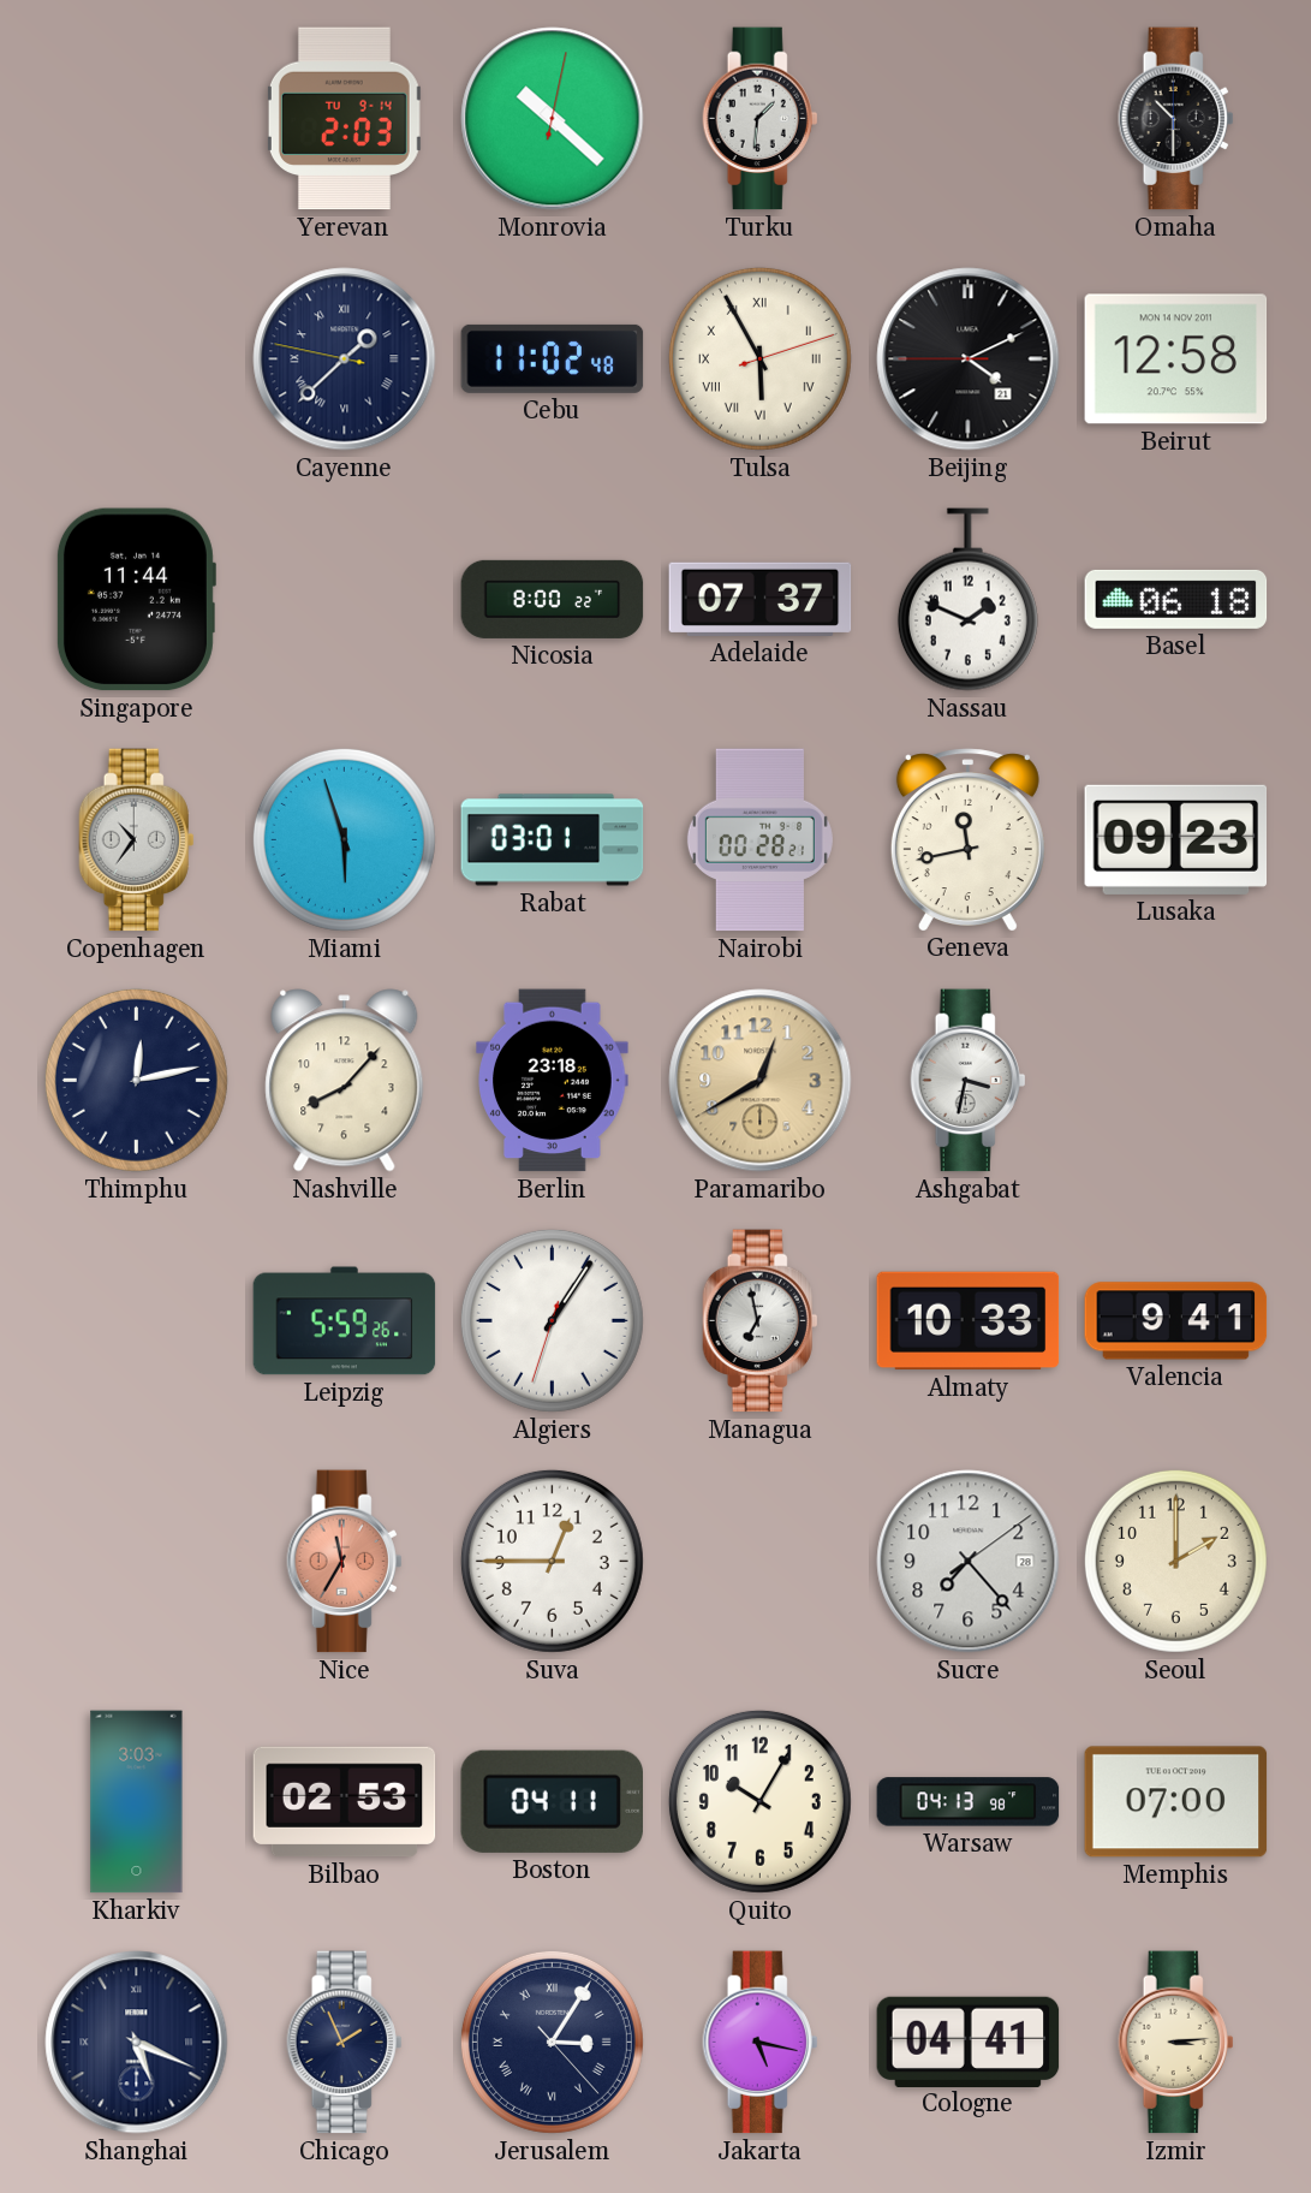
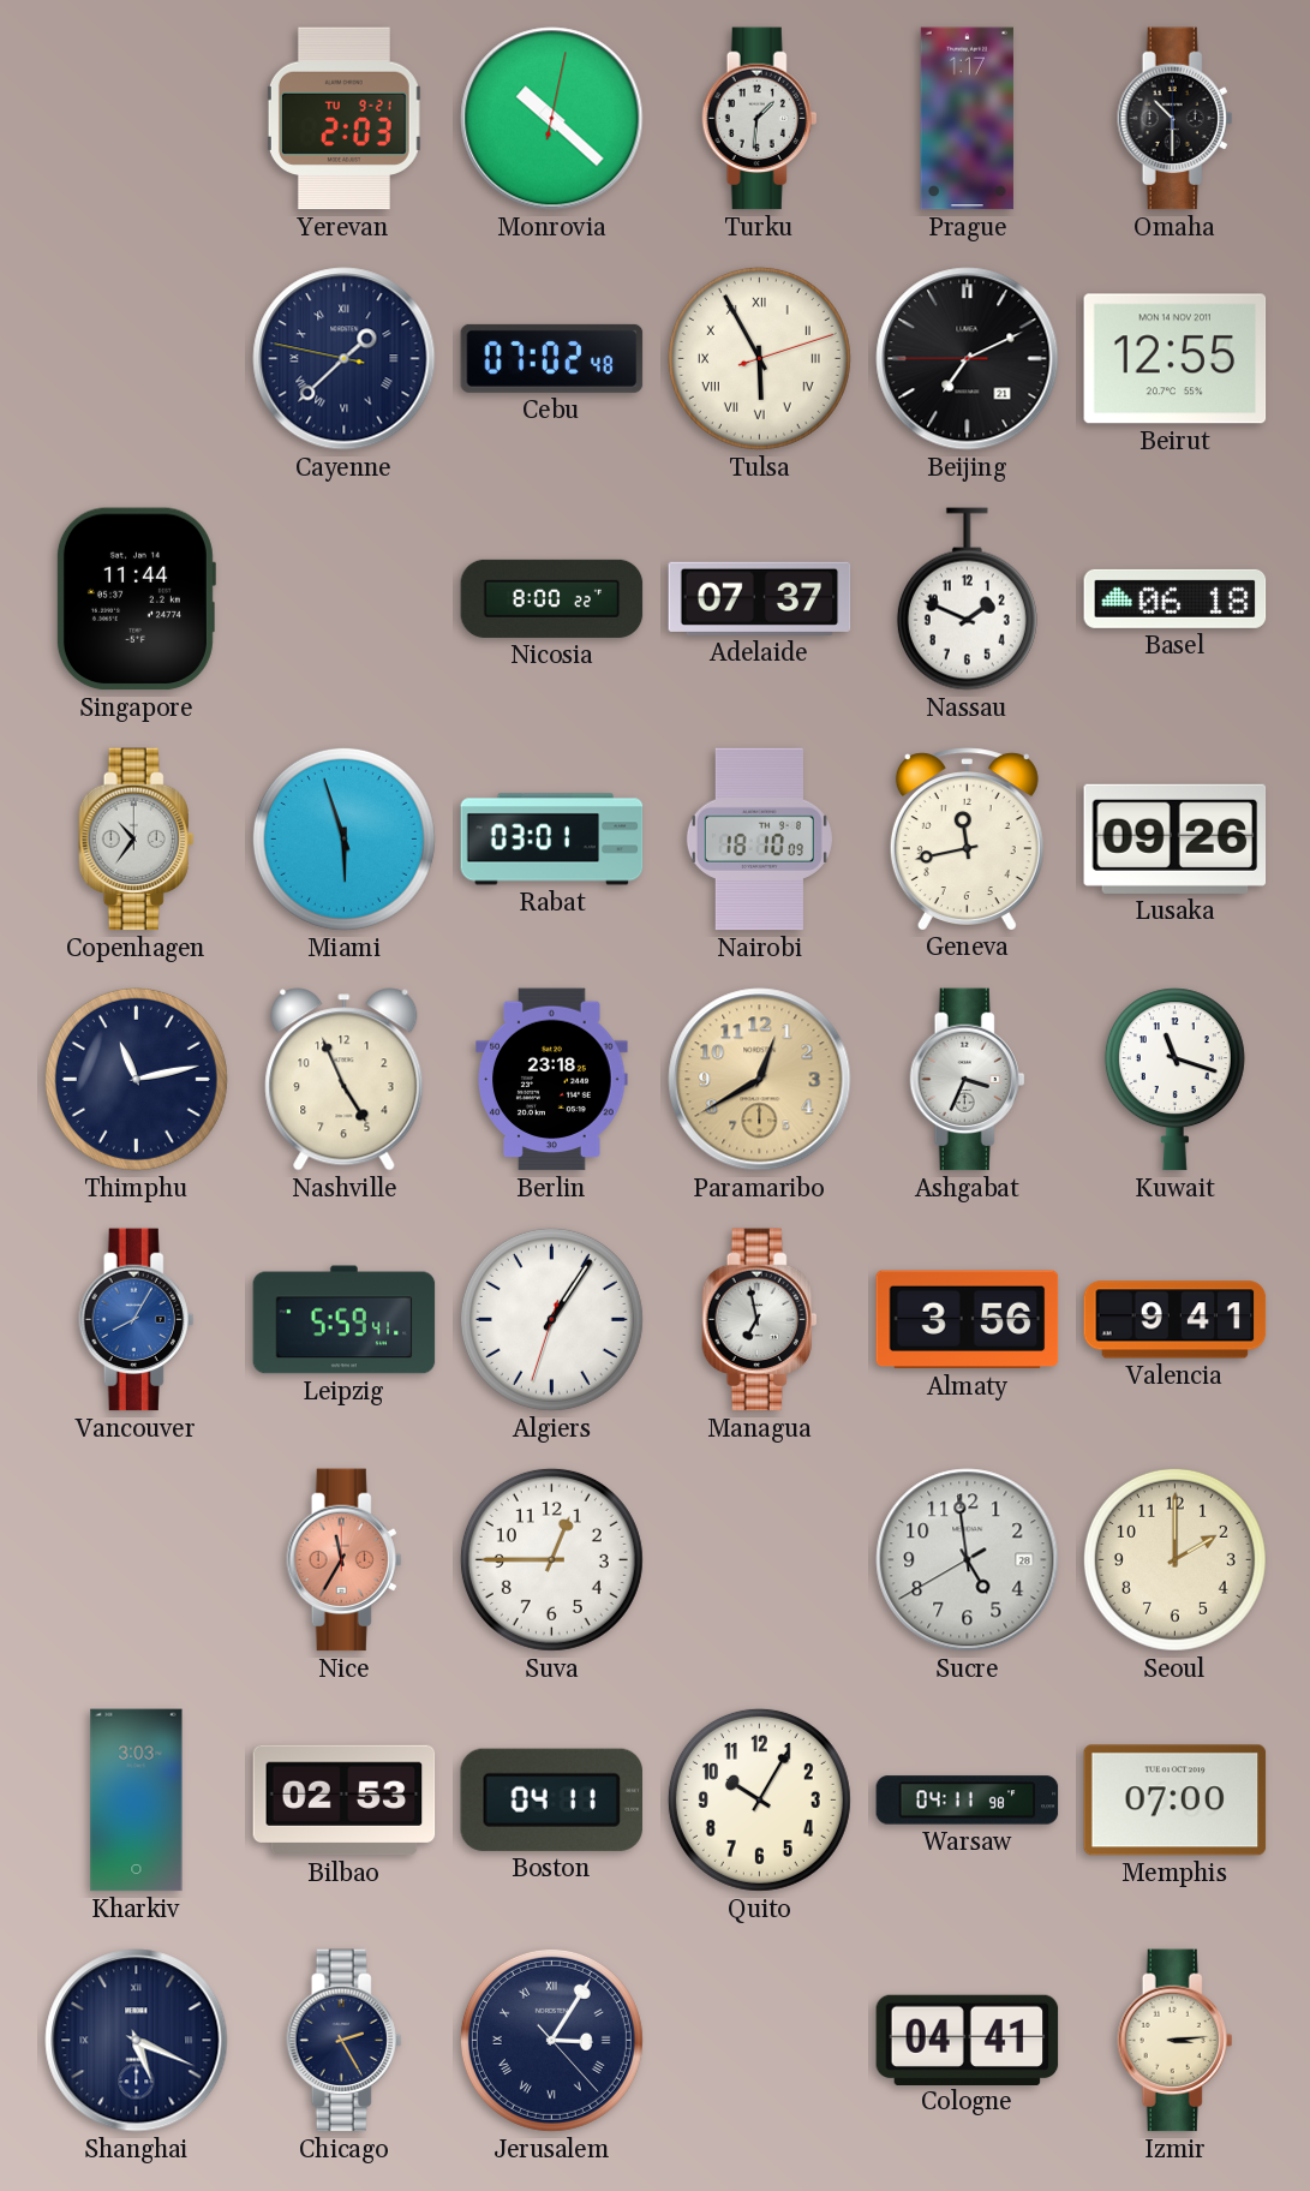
Yerevan date: TU 9-14 -> TU 9-21
Prague: none -> 1:17
Cebu: 11:02 -> 07:02
Beijing: 4:10 -> 7:10
Beirut: 12:58 -> 12:55
Nairobi: 00:28 -> 18:10
Lusaka: 09:23 -> 09:26
Thimphu: 12:13 -> 11:13
Nashville: 8:07 -> 4:56
Ashgabat: 3:32 -> 3:34
Kuwait: none -> 11:18
Vancouver: none -> 8:05
Leipzig: 5:59:26 -> 5:59:41
Almaty: 10:33 -> 3:56
Sucre: 7:23 -> 4:58
Warsaw: 04:13 -> 04:11
Chicago: 1:56 -> 2:25
Jakarta: 5:17 -> none
